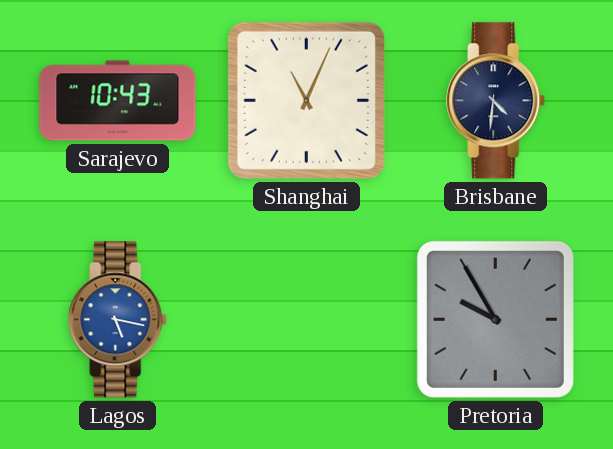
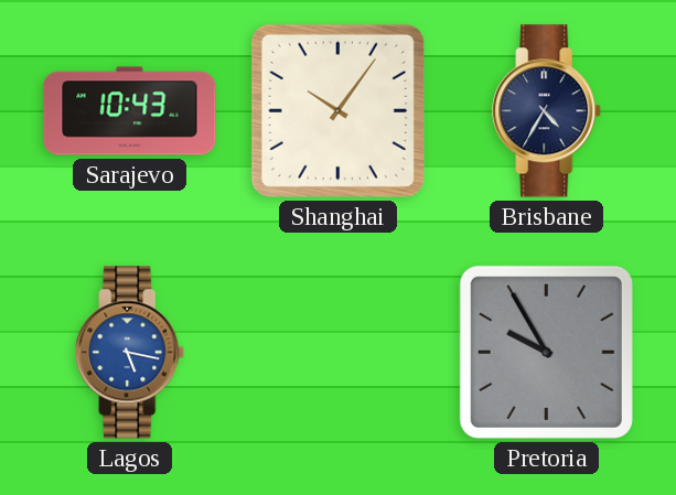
Shanghai: 11:04 -> 10:06
Brisbane: 4:31 -> 4:35
